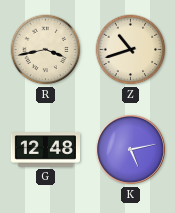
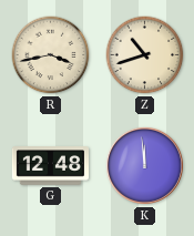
K: 5:13 -> 11:59
